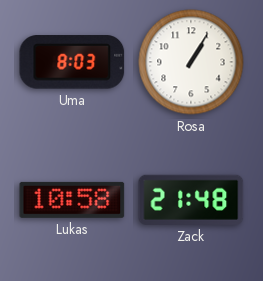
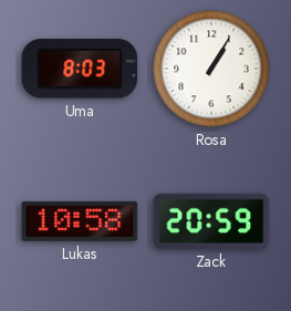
Zack: 21:48 -> 20:59
